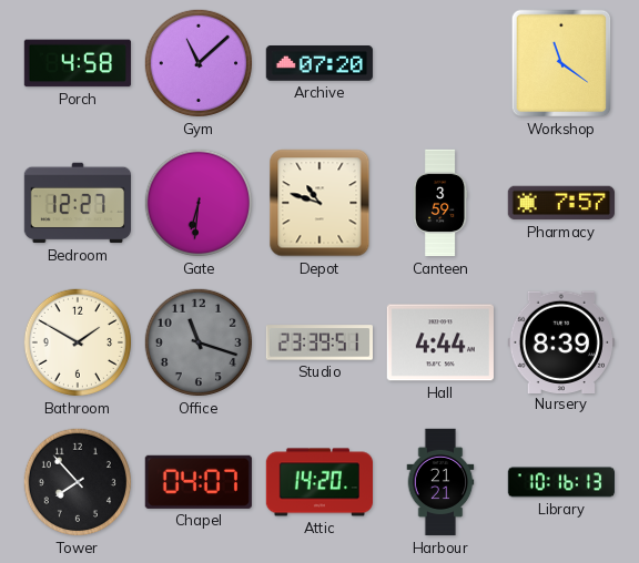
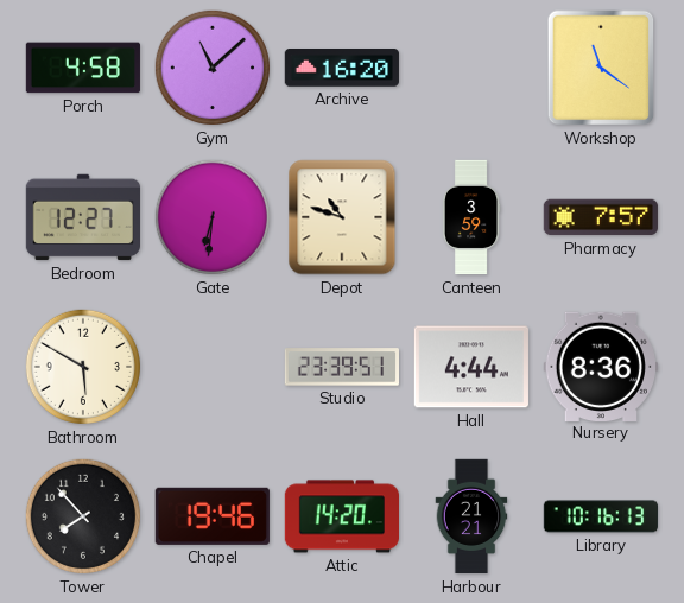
Archive: 07:20 -> 16:20
Bathroom: 1:50 -> 5:50
Office: 11:18 -> none
Nursery: 8:39 -> 8:36
Chapel: 04:07 -> 19:46
